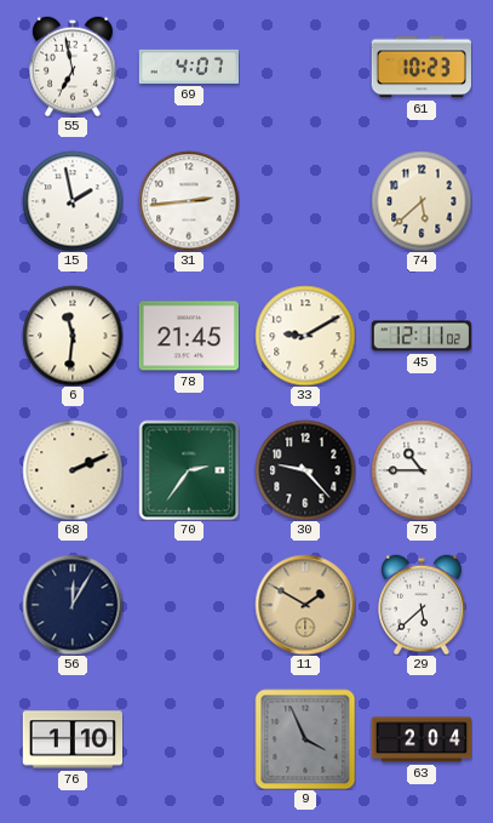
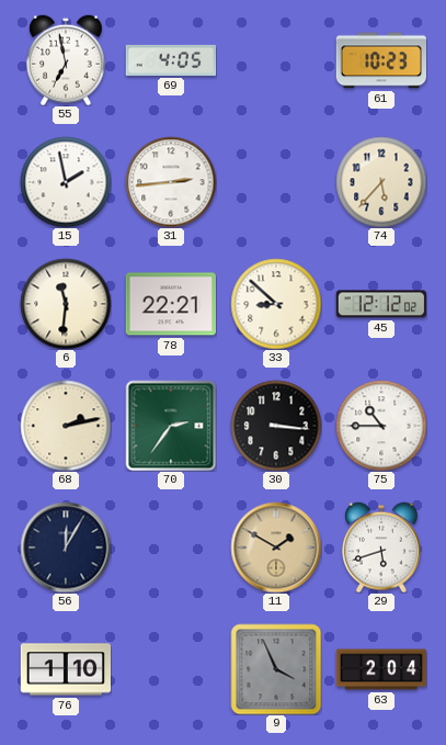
69: 4:07 -> 4:05
74: 5:38 -> 5:37
78: 21:45 -> 22:21
33: 9:10 -> 8:52
45: 12:11 -> 12:12
68: 2:11 -> 2:13
30: 9:23 -> 3:16
29: 5:38 -> 5:42
